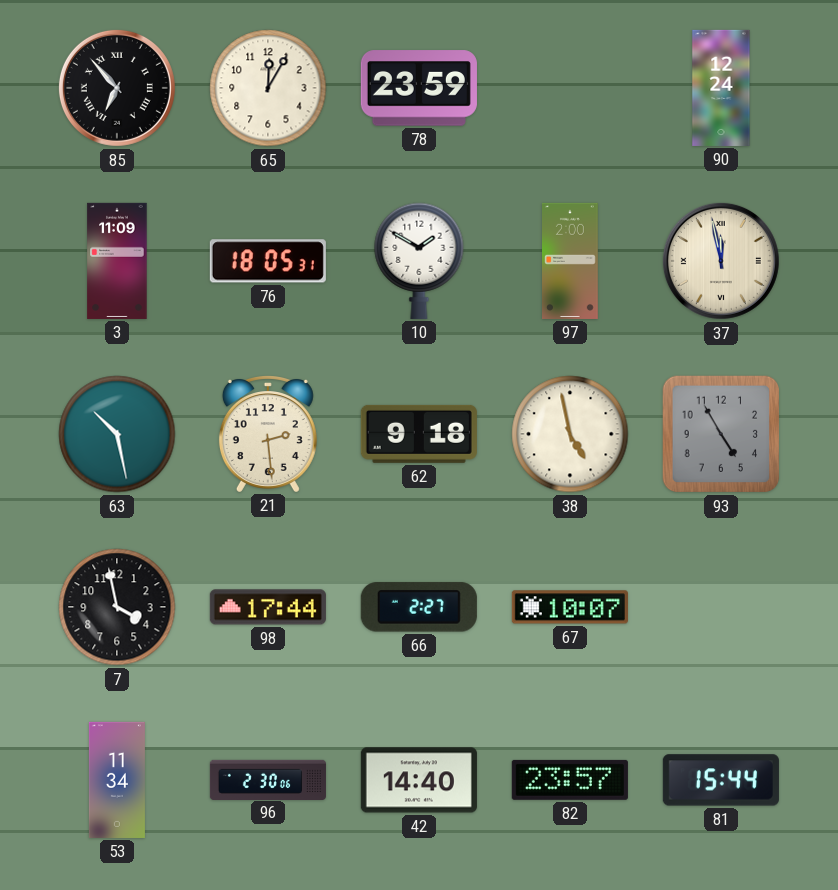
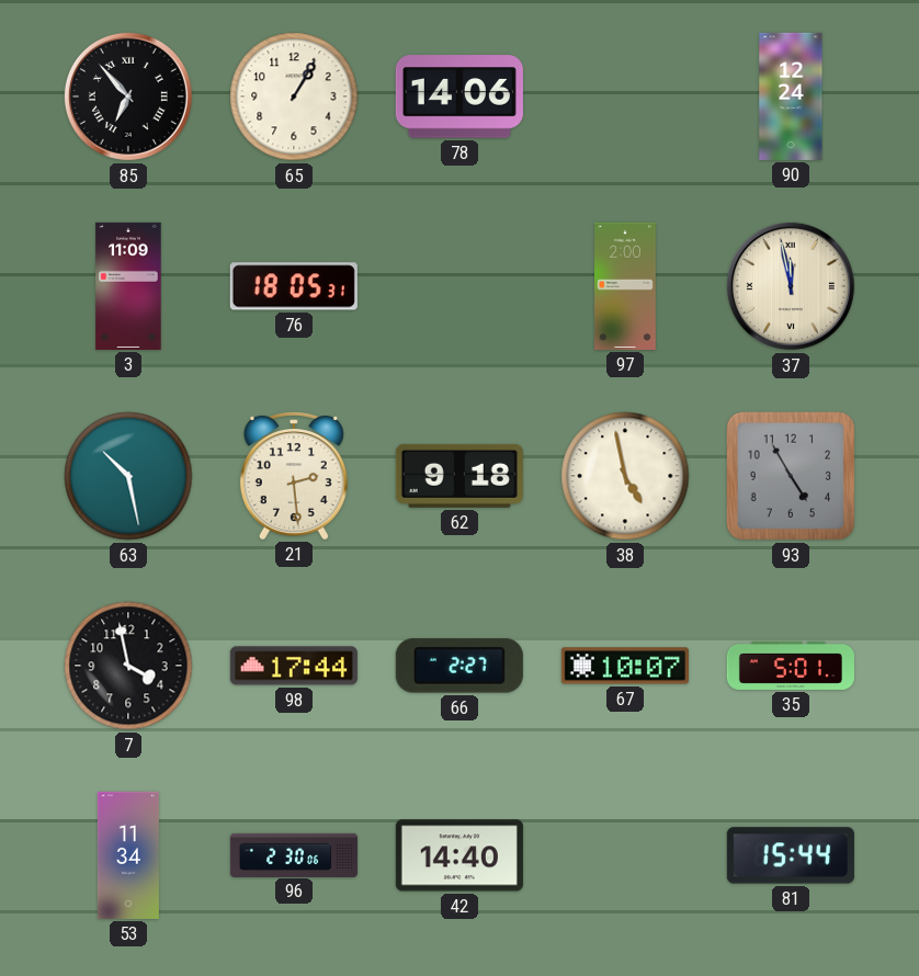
65: 12:05 -> 1:05
78: 23:59 -> 14:06
10: 1:50 -> none
35: none -> 5:01
82: 23:57 -> none
